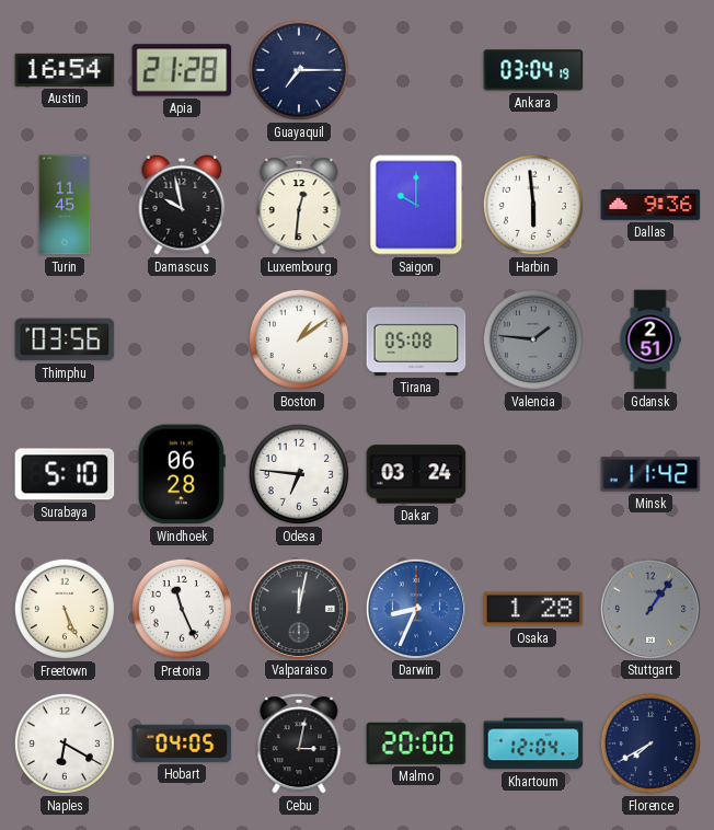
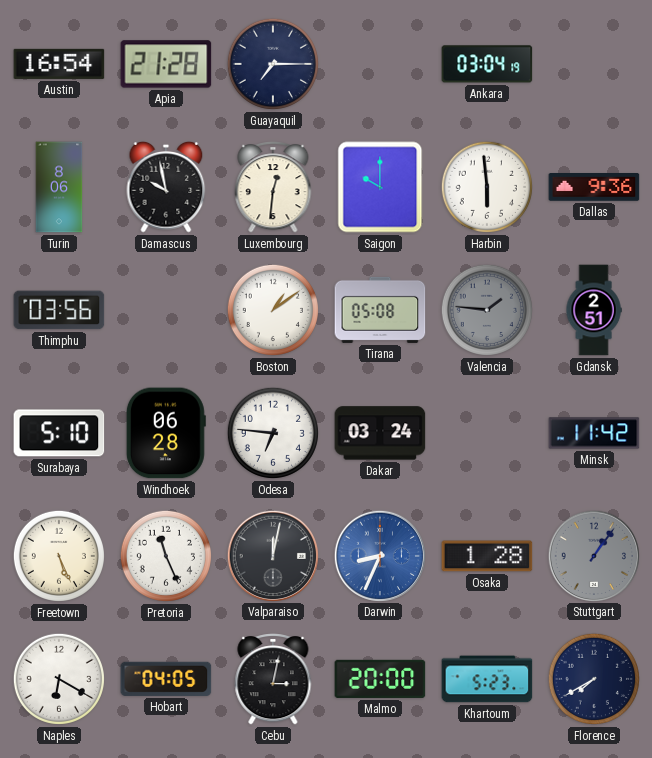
Turin: 11:45 -> 8:06
Khartoum: 12:04 -> 5:23
